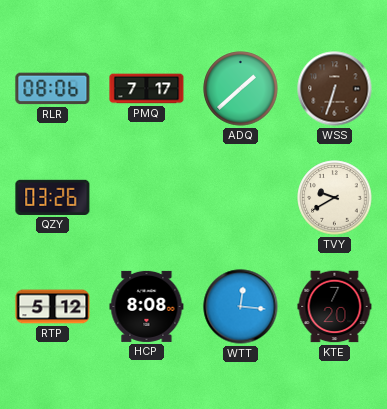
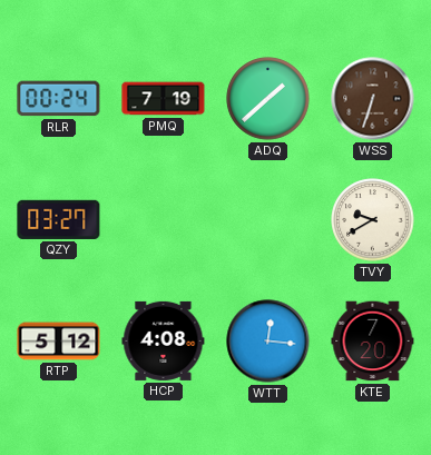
RLR: 08:06 -> 00:24
PMQ: 7:17 -> 7:19
QZY: 03:26 -> 03:27
HCP: 8:08 -> 4:08
